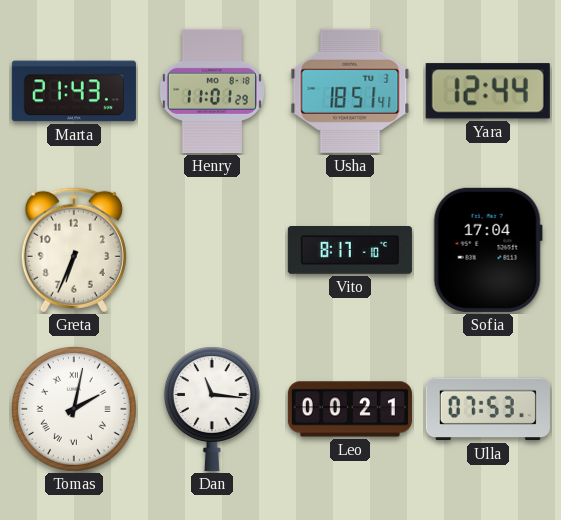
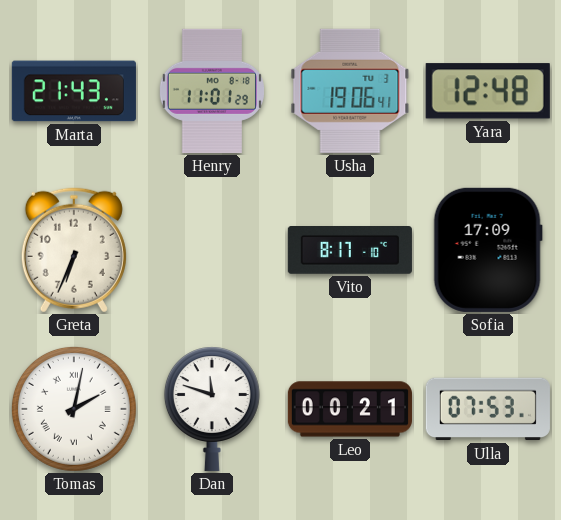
Usha: 18:51 -> 19:06
Yara: 12:44 -> 12:48
Sofia: 17:04 -> 17:09
Dan: 11:16 -> 11:48
